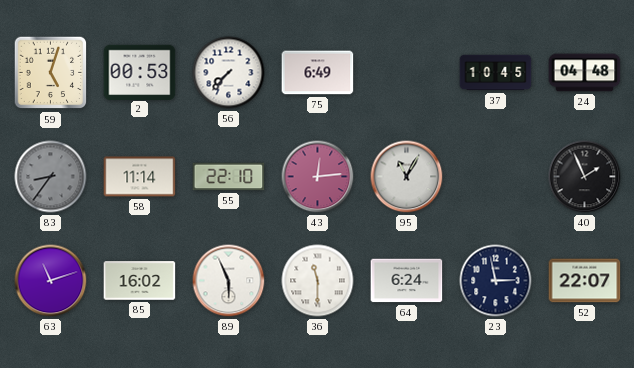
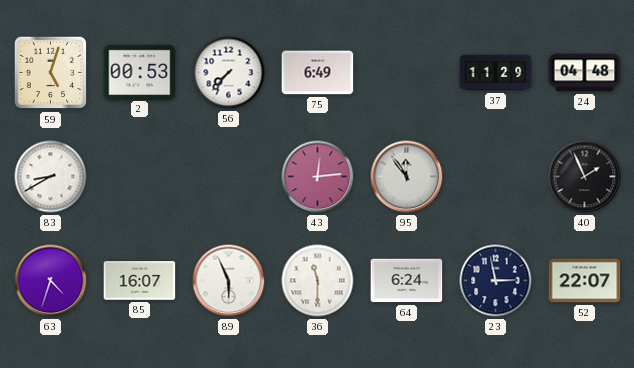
37: 10:45 -> 11:29
83: 8:36 -> 8:40
83 dial: grey -> white
58: 11:14 -> none
55: 22:10 -> none
95: 11:05 -> 11:54
63: 11:12 -> 4:33
85: 16:02 -> 16:07
